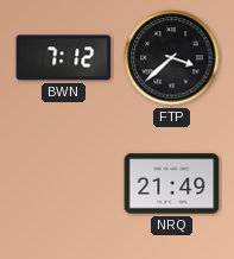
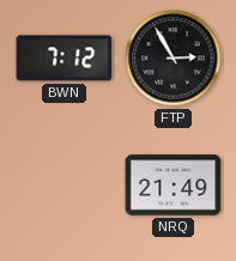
FTP: 3:38 -> 2:55
